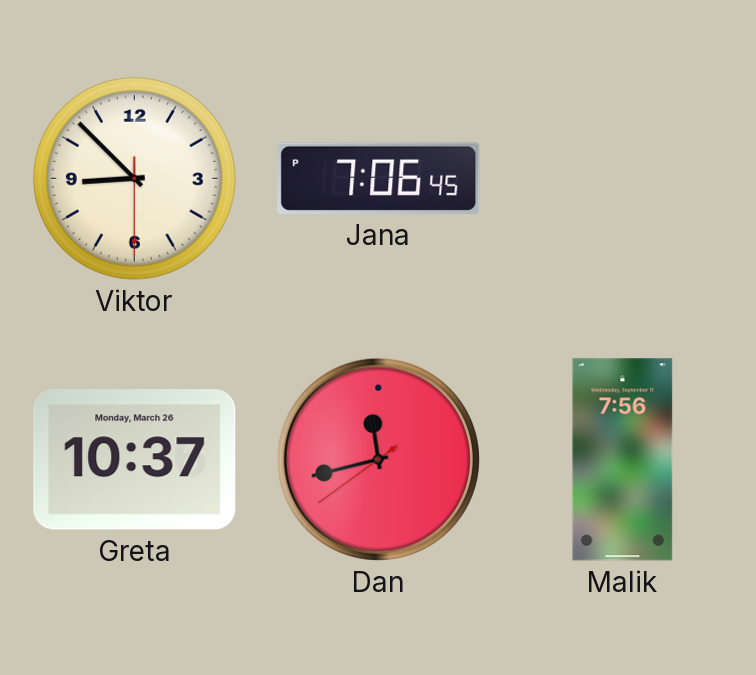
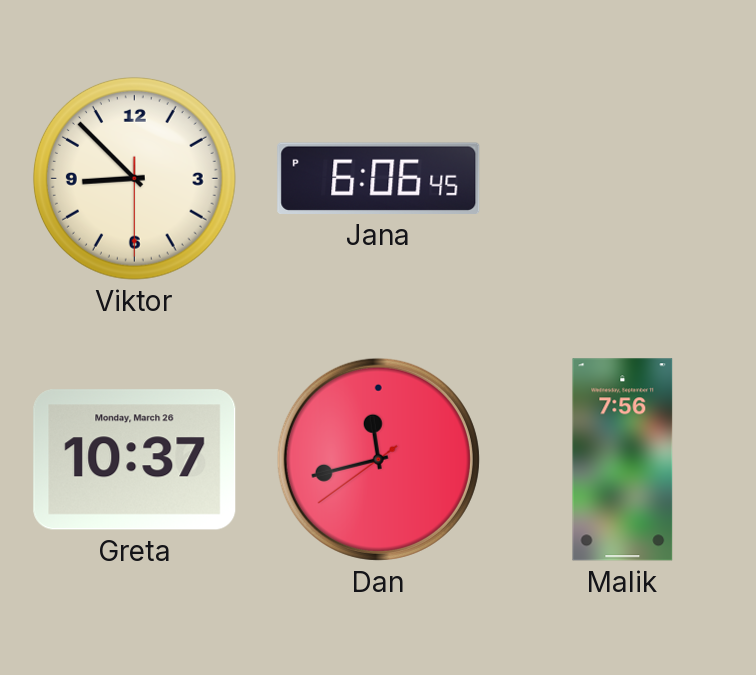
Jana: 7:06 -> 6:06
